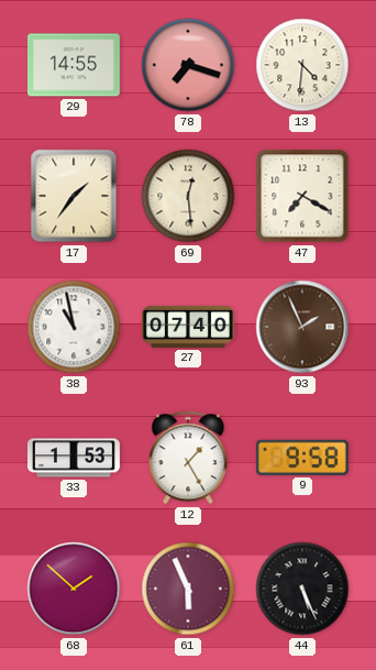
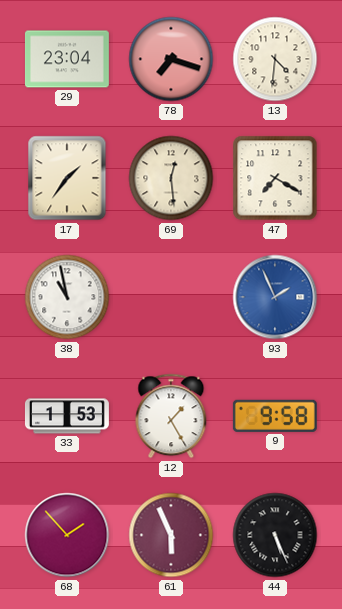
29: 14:55 -> 23:04
27: 07:40 -> none
93 dial: brown -> blue
68: 1:52 -> 1:53
